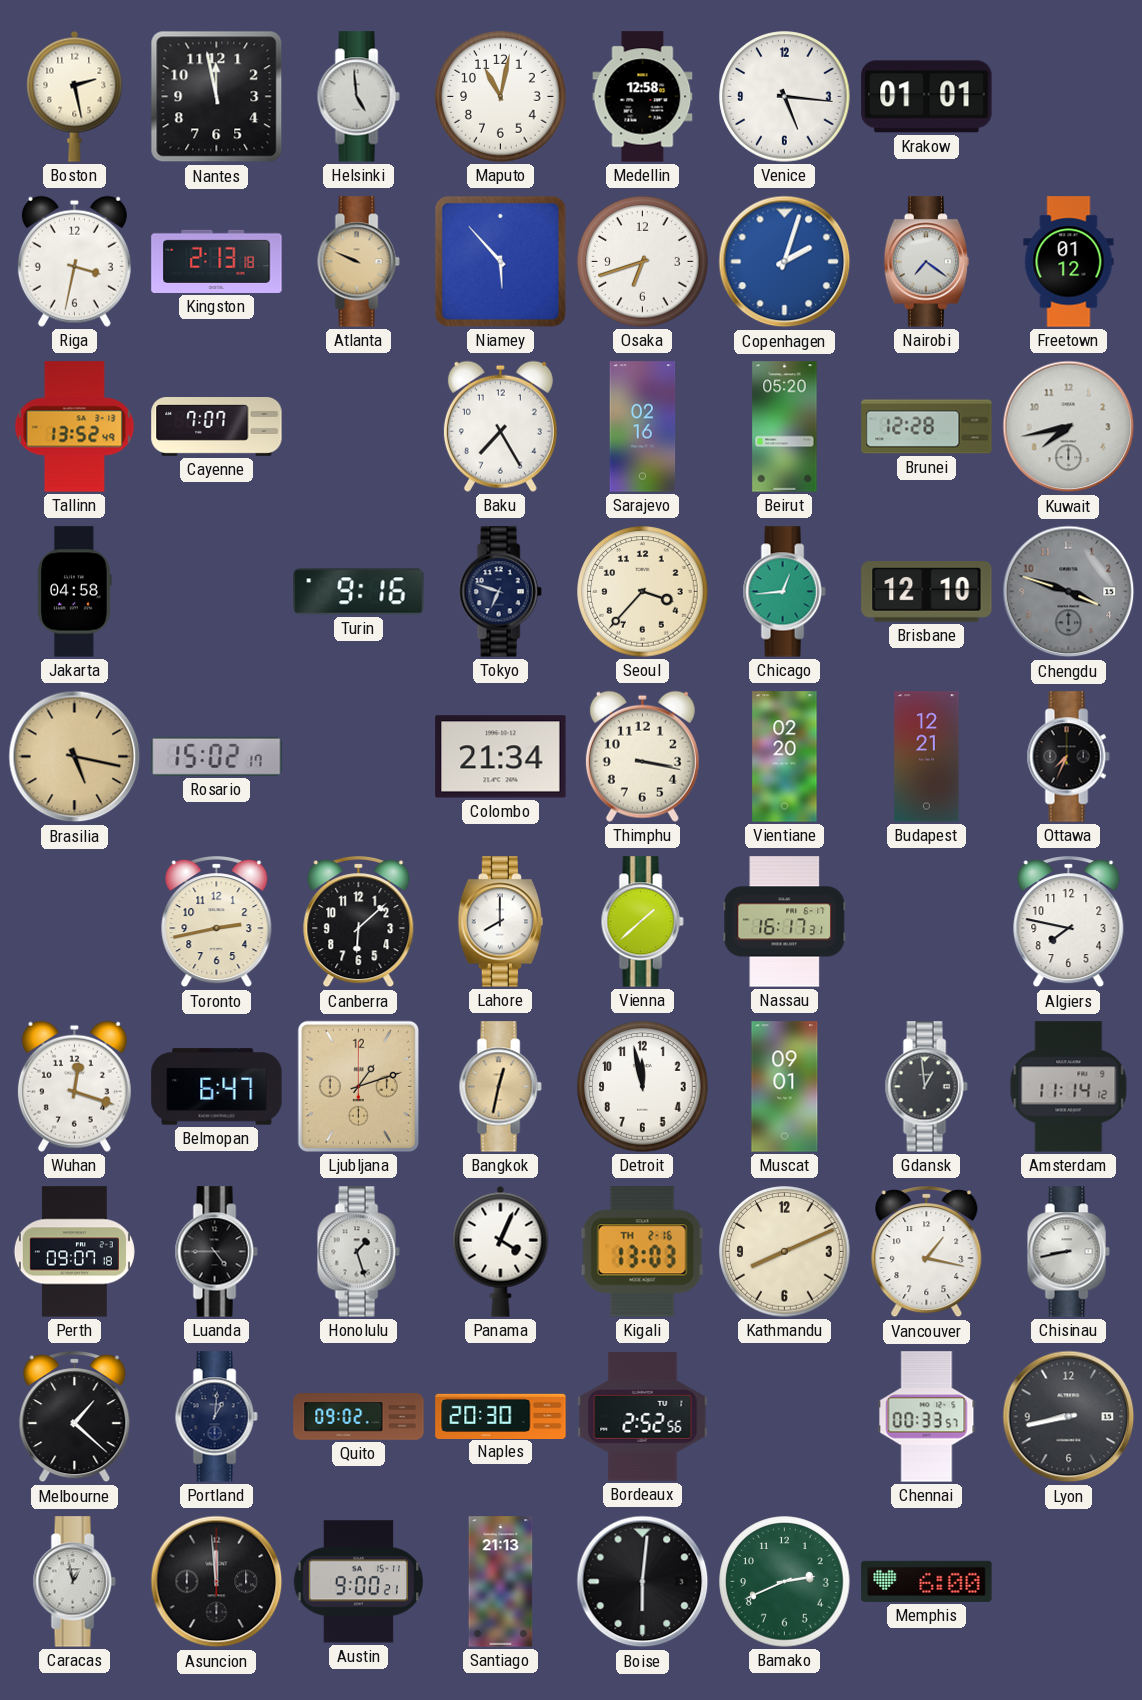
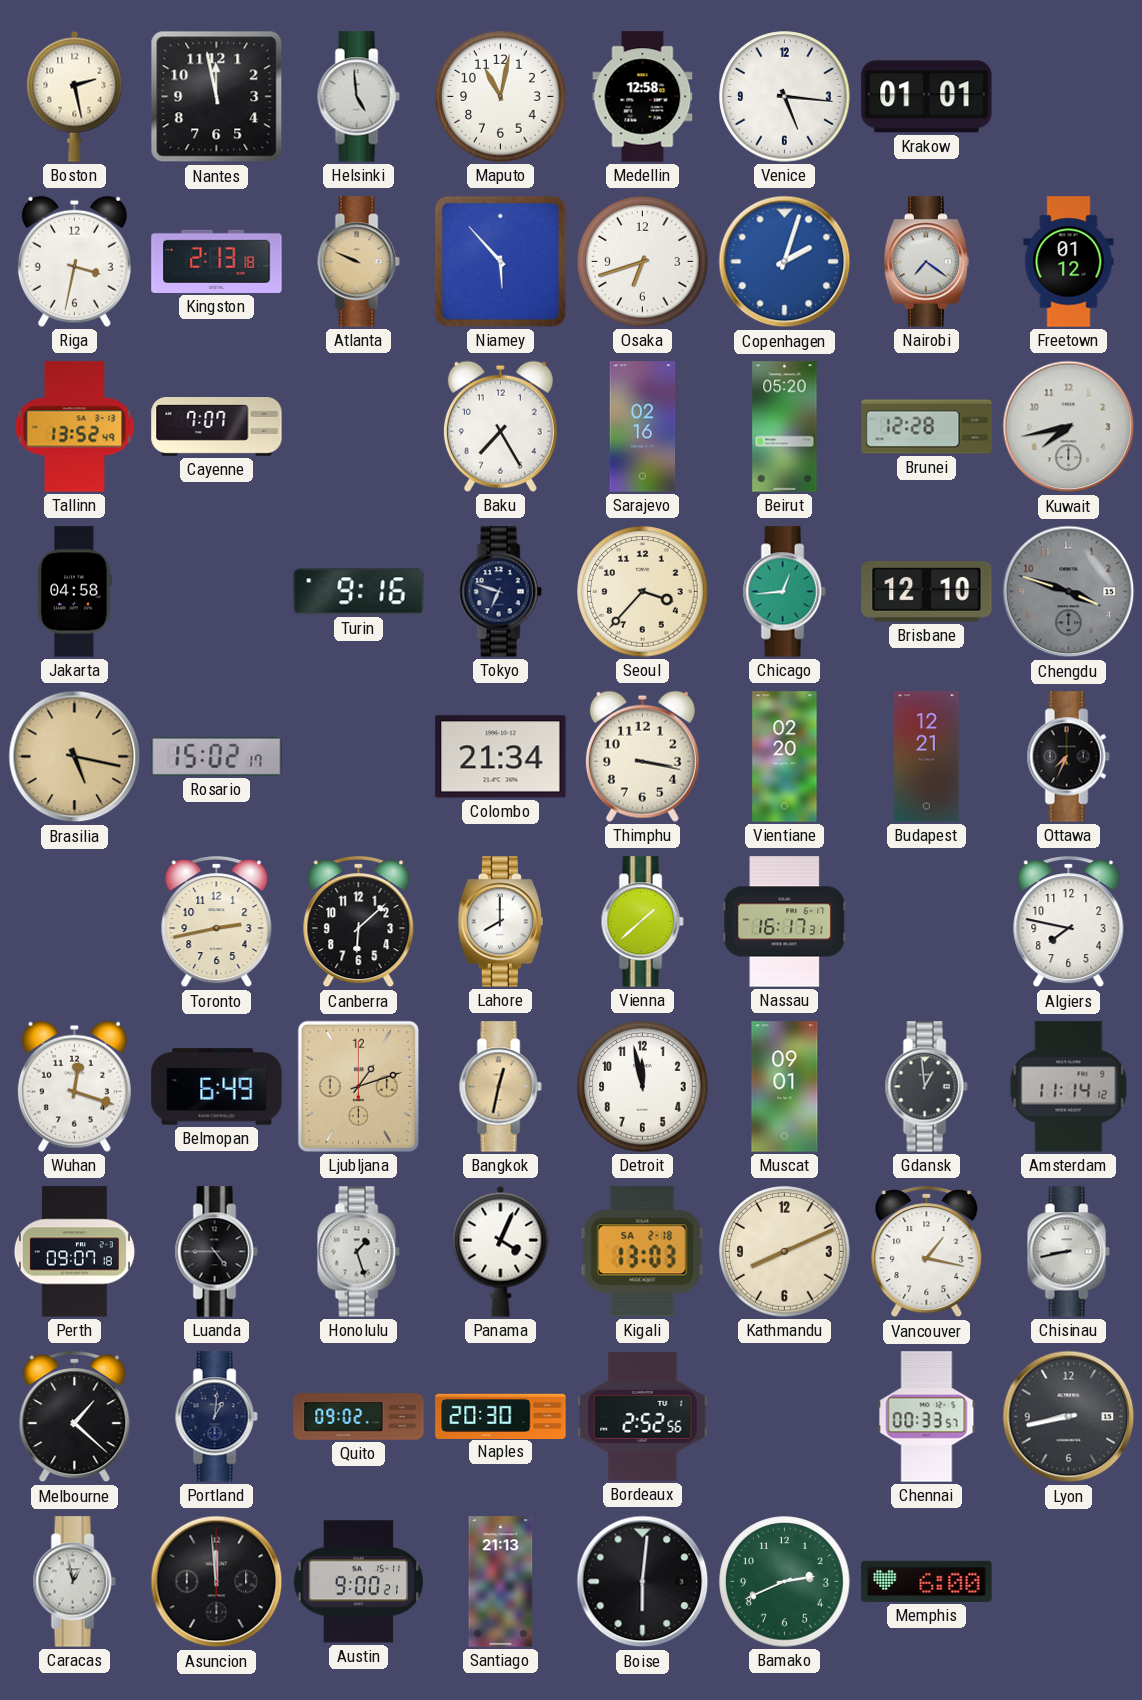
Belmopan: 6:47 -> 6:49
Kigali date: TH 2-16 -> SA 2-18
